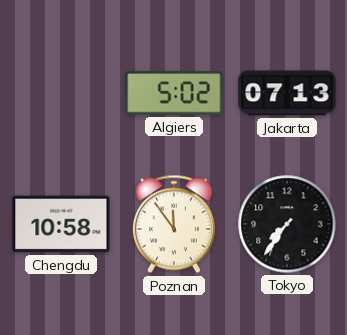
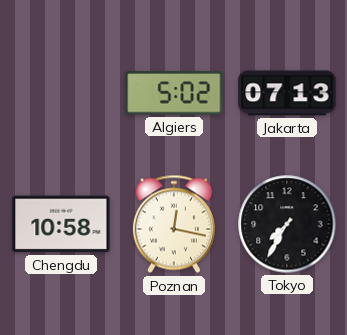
Poznan: 11:54 -> 12:17
Tokyo: 7:36 -> 7:35
